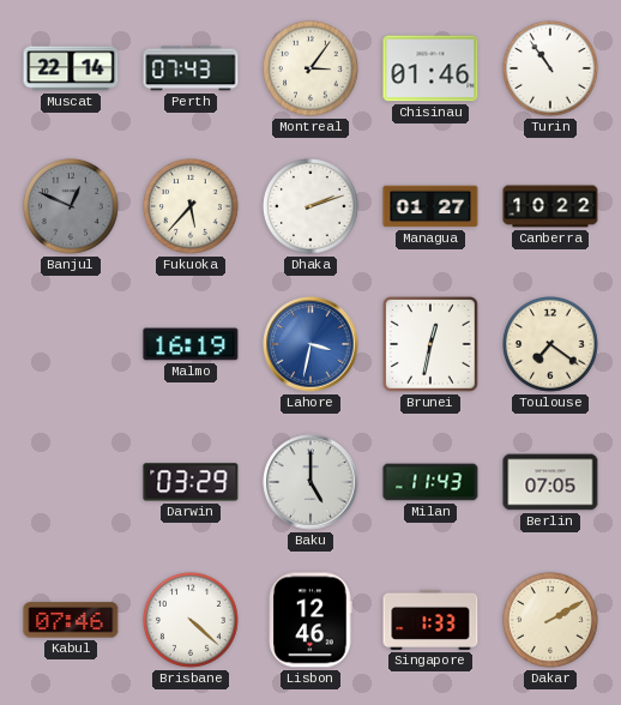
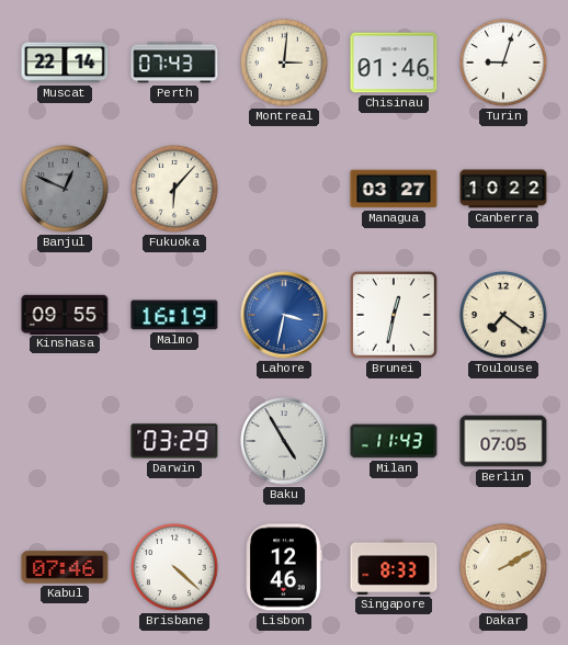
Montreal: 3:06 -> 3:01
Turin: 10:54 -> 9:03
Fukuoka: 5:37 -> 6:07
Dhaka: 2:12 -> none
Managua: 01:27 -> 03:27
Kinshasa: none -> 09:55
Baku: 5:00 -> 4:55
Singapore: 1:33 -> 8:33
